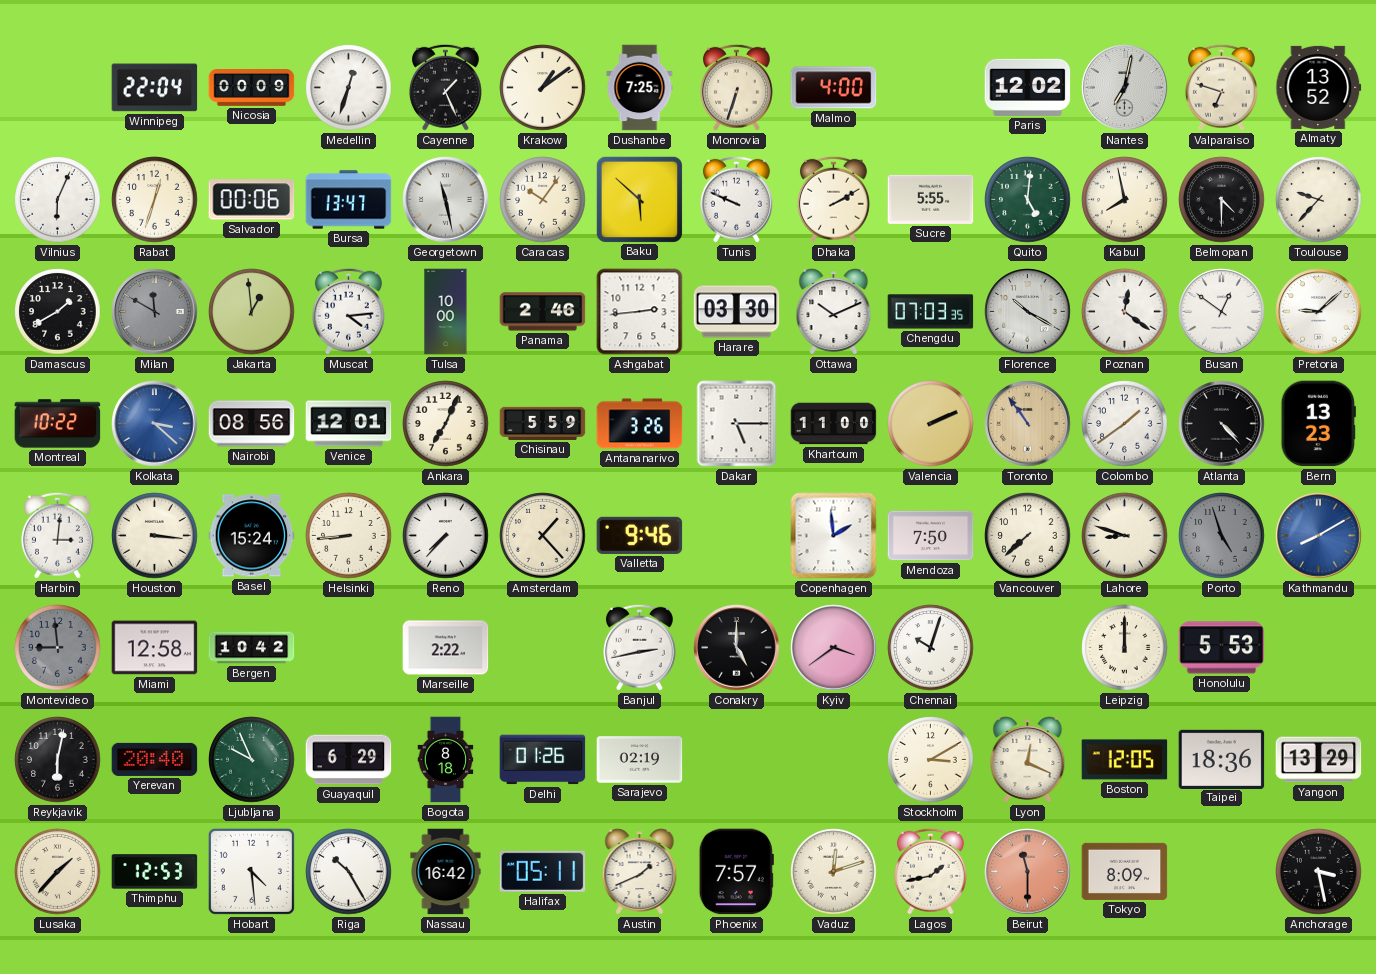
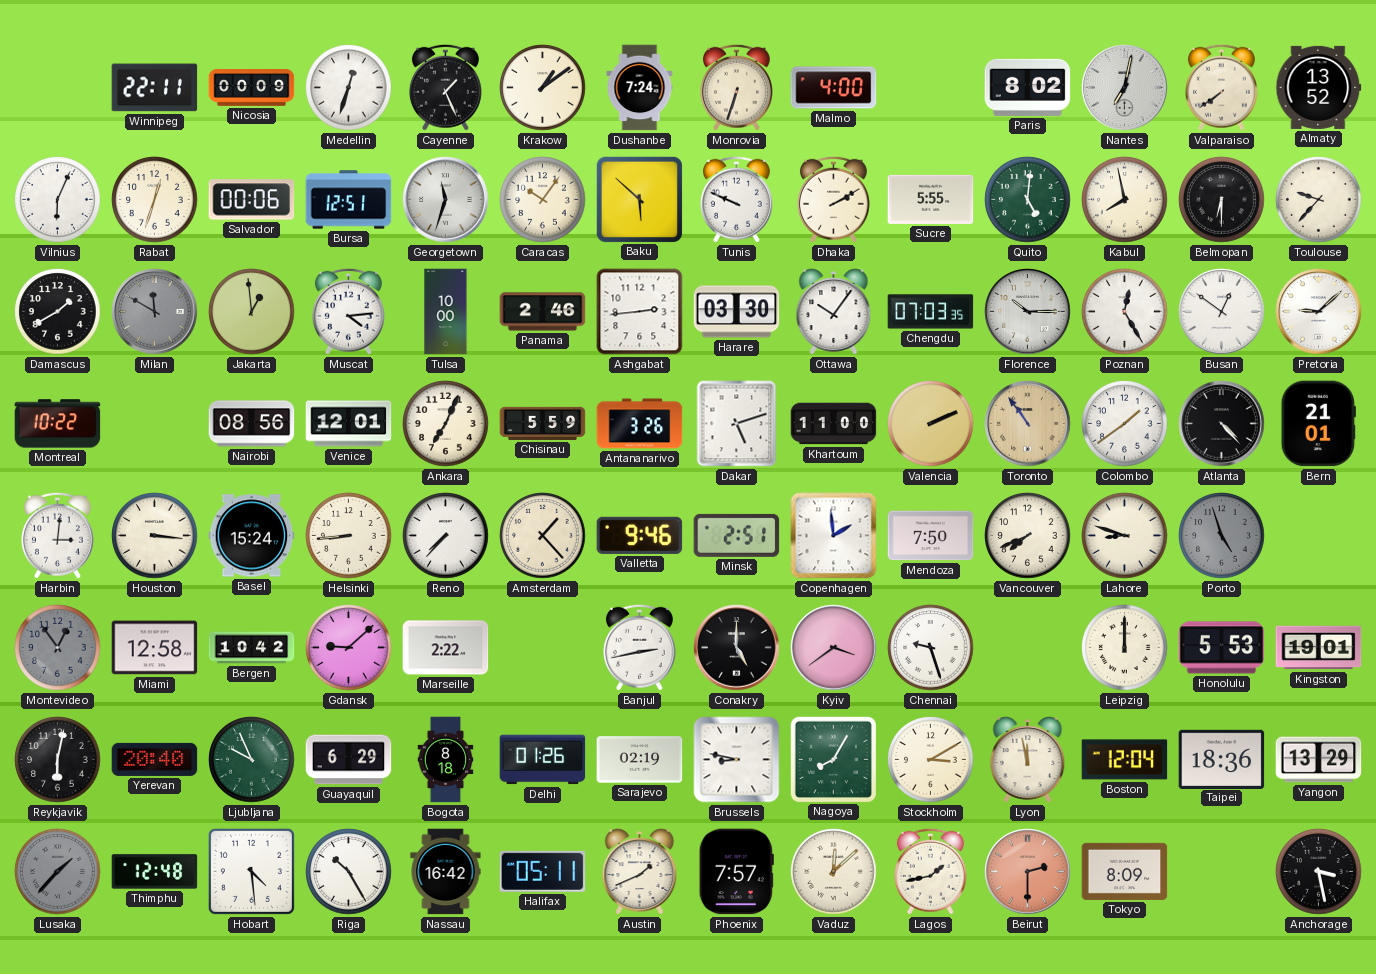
Winnipeg: 22:04 -> 22:11
Dushanbe: 7:25 -> 7:24
Paris: 12:02 -> 8:02
Valparaiso: 6:48 -> 7:39
Bursa: 13:47 -> 12:51
Georgetown: 11:28 -> 11:33
Belmopan: 4:30 -> 6:30
Ottawa: 10:11 -> 10:06
Florence: 10:20 -> 10:15
Poznan: 12:21 -> 12:25
Kolkata: 3:22 -> none
Dakar: 5:15 -> 5:12
Bern: 13:23 -> 21:01
Minsk: none -> 2:51
Vancouver: 7:38 -> 7:41
Kathmandu: 8:10 -> none
Montevideo: 8:59 -> 12:54
Gdansk: none -> 9:08
Chennai: 10:03 -> 9:27
Kingston: none -> 19:01
Brussels: none -> 8:47
Nagoya: none -> 8:05
Lyon: 12:19 -> 11:58
Boston: 12:05 -> 12:04
Lusaka dial: cream -> grey
Thimphu: 12:53 -> 12:48
Vaduz: 12:12 -> 12:08
Beirut: 11:30 -> 2:30
